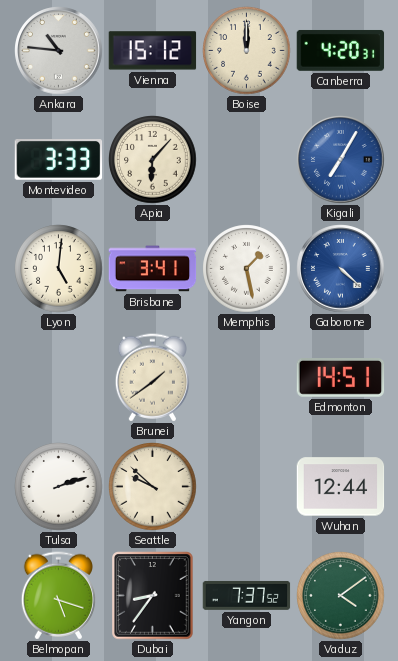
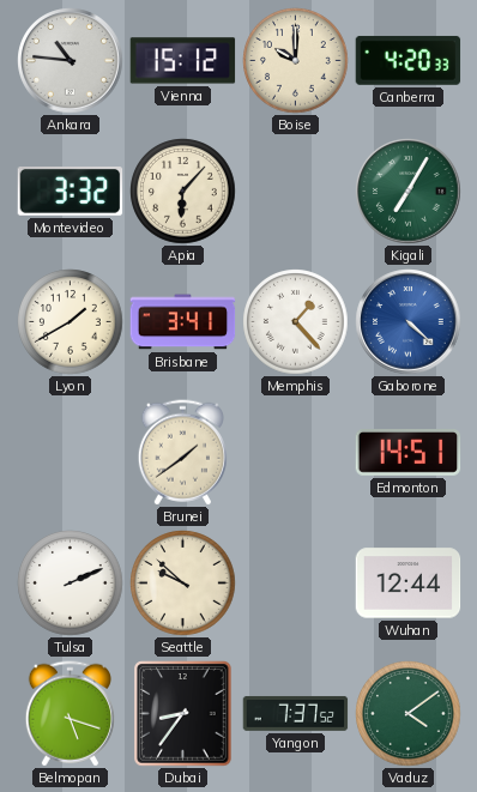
Boise: 12:00 -> 10:00
Canberra: 4:20:31 -> 4:20:33
Montevideo: 3:33 -> 3:32
Kigali dial: blue -> green
Lyon: 5:01 -> 1:40
Memphis: 1:28 -> 1:23
Tulsa: 2:12 -> 2:11
